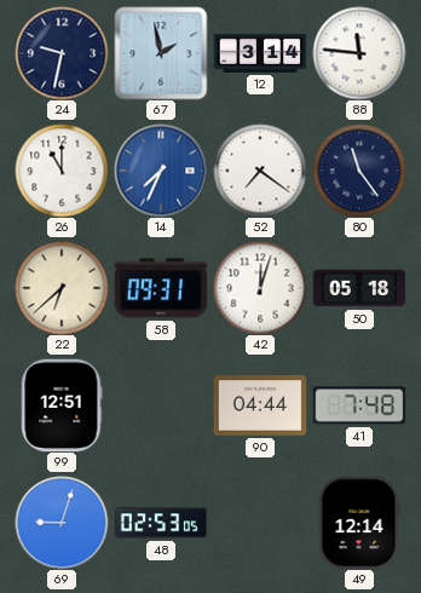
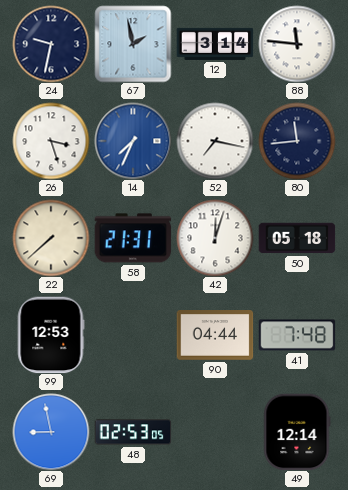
26: 11:00 -> 3:27
52: 7:21 -> 7:17
80: 11:24 -> 11:44
22: 6:38 -> 7:38
58: 09:31 -> 21:31
99: 12:51 -> 12:53
69: 9:03 -> 8:58
